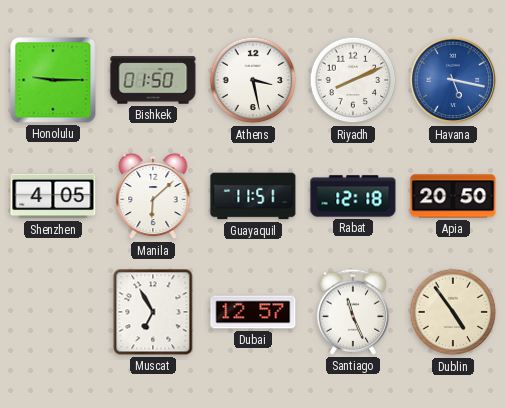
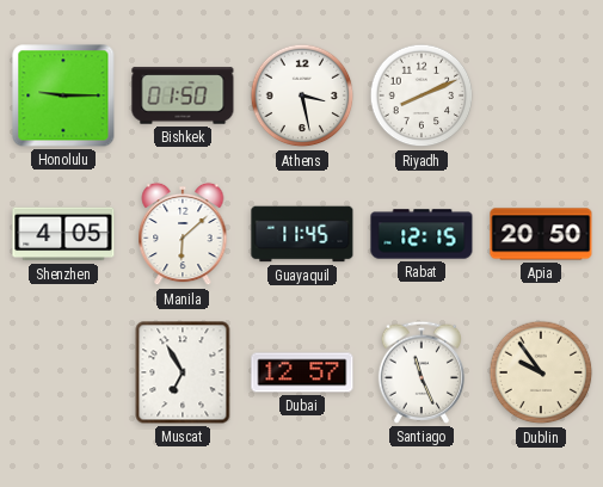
Havana: 5:17 -> none
Guayaquil: 11:51 -> 11:45
Rabat: 12:18 -> 12:15
Dublin: 4:54 -> 9:54
